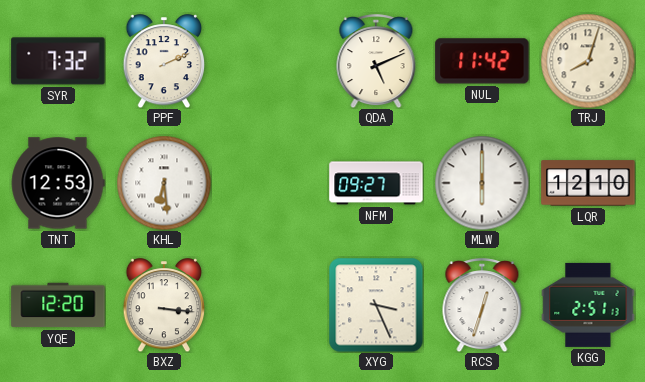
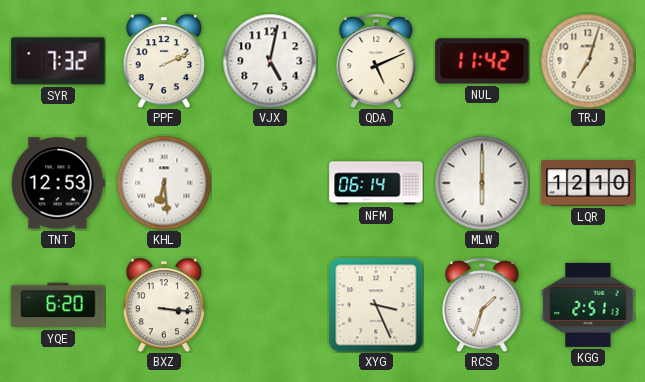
VJX: none -> 5:02
TRJ: 8:03 -> 7:03
NFM: 09:27 -> 06:14
YQE: 12:20 -> 6:20
RCS: 12:33 -> 1:33
